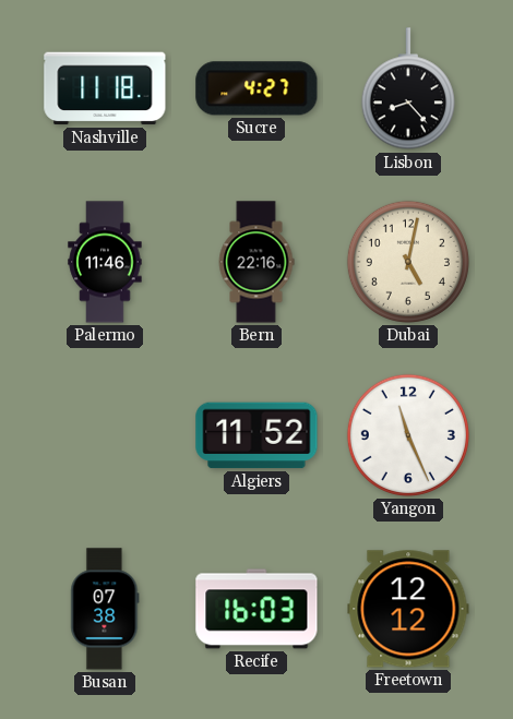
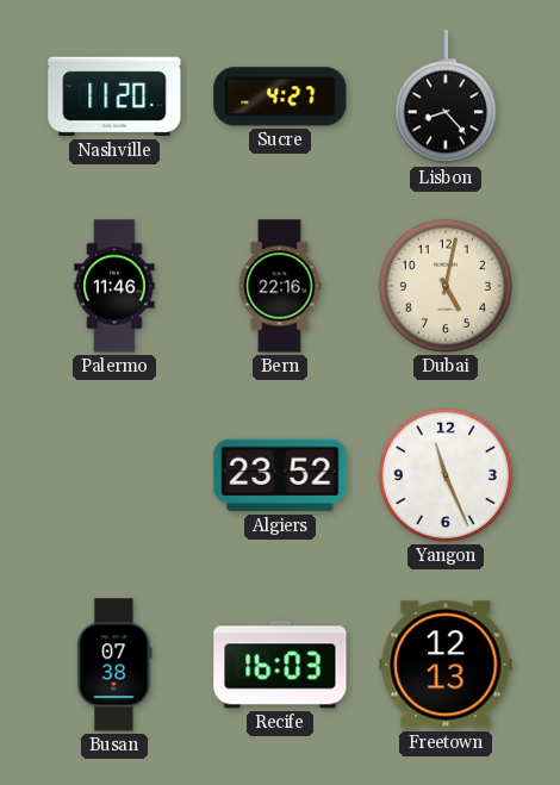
Nashville: 11:18 -> 11:20
Algiers: 11:52 -> 23:52
Freetown: 12:12 -> 12:13
